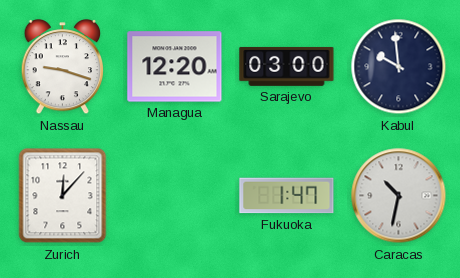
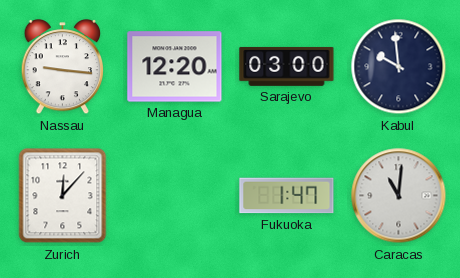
Nassau: 9:18 -> 9:16
Caracas: 10:32 -> 11:01
